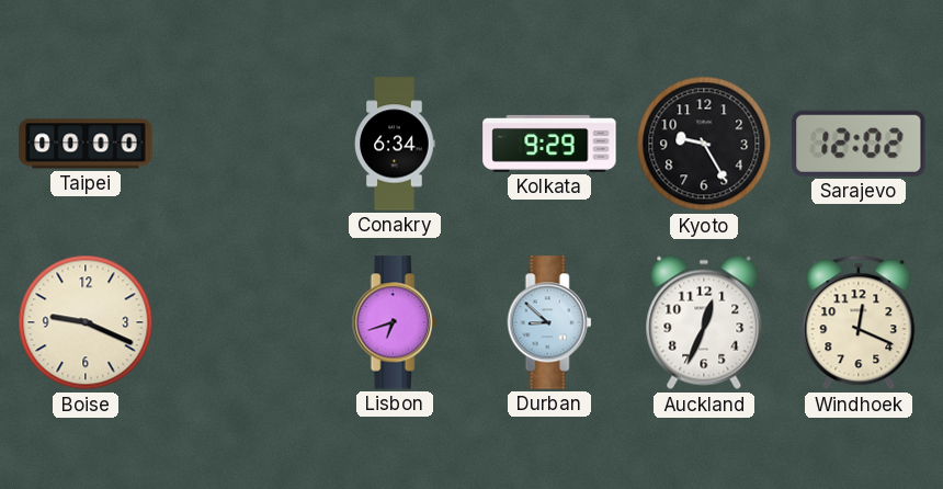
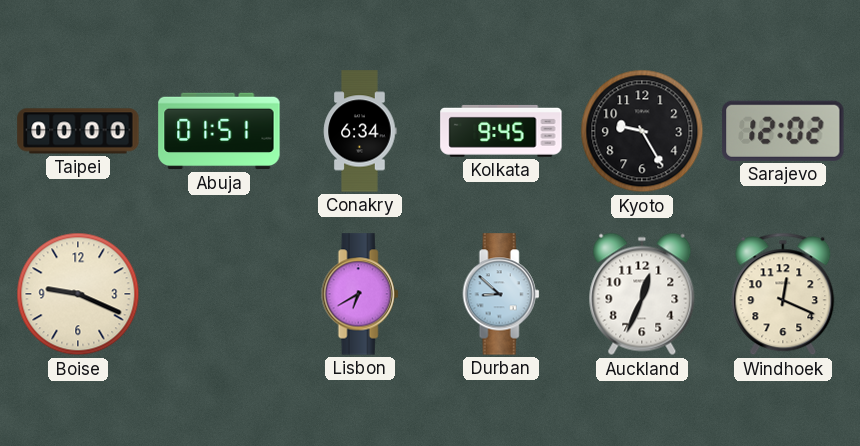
Abuja: none -> 01:51
Kolkata: 9:29 -> 9:45
Lisbon: 6:42 -> 6:40
